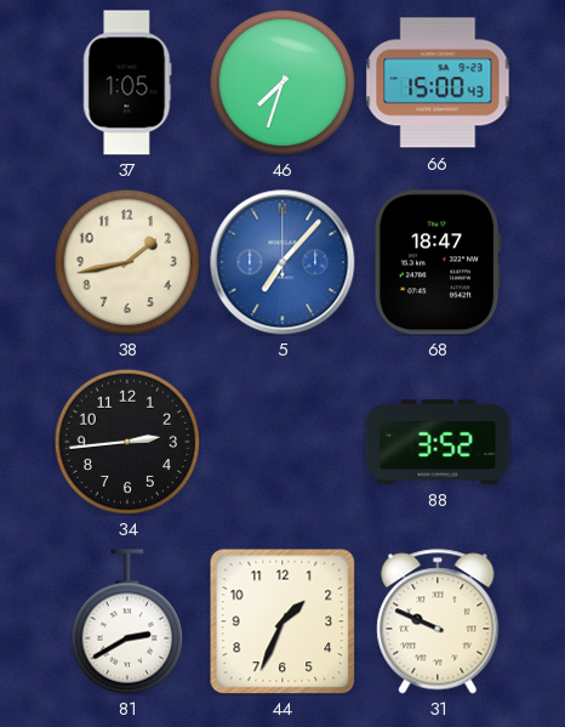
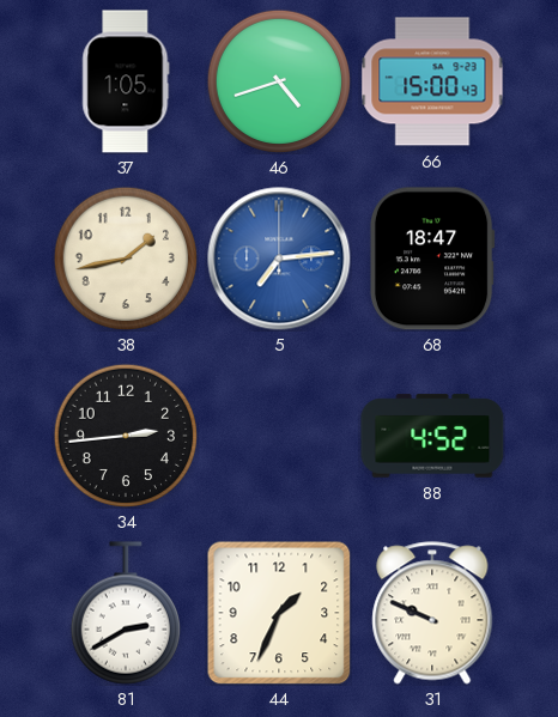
46: 7:33 -> 4:42
5: 7:07 -> 7:14
88: 3:52 -> 4:52
